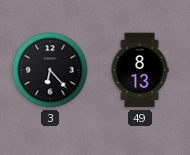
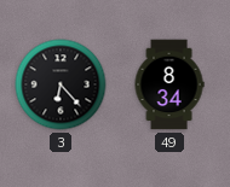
49: 8:13 -> 8:34
